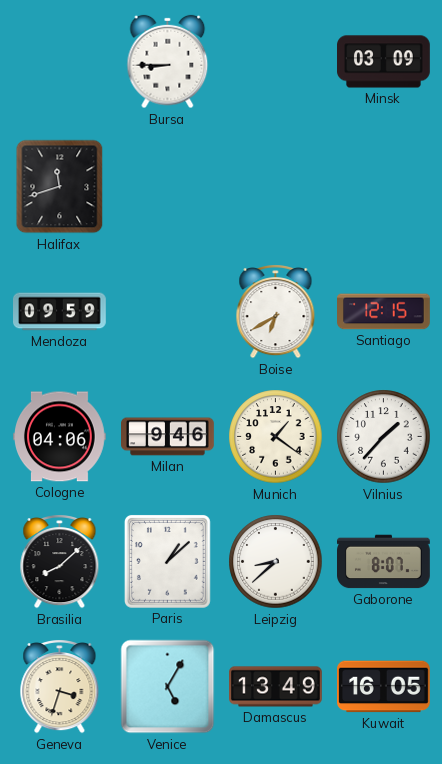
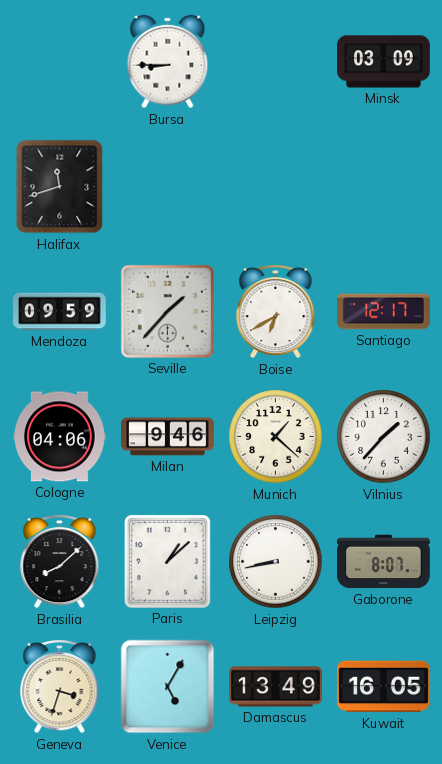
Seville: none -> 1:37
Santiago: 12:15 -> 12:17
Munich: 1:21 -> 1:22
Leipzig: 8:38 -> 8:43
